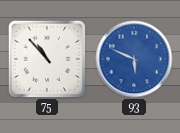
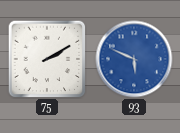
75: 10:53 -> 2:10
